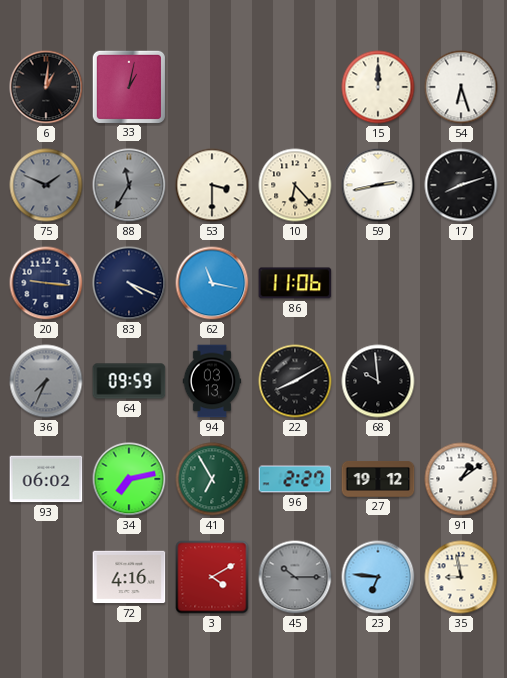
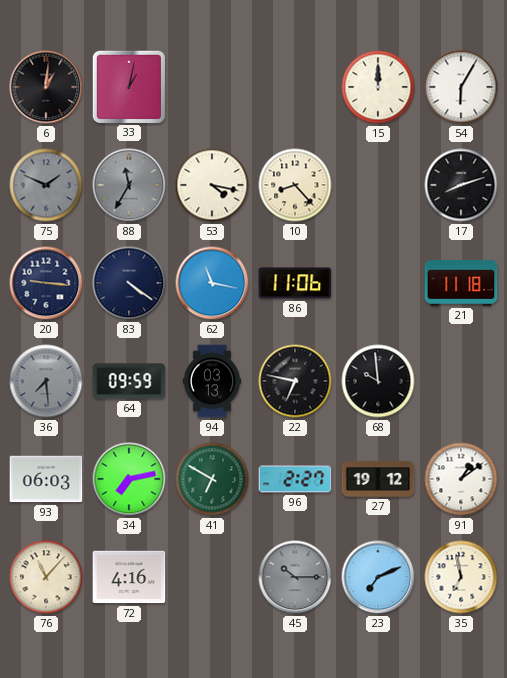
54: 6:27 -> 6:05
53: 3:30 -> 4:17
10: 6:23 -> 8:23
59: 2:43 -> none
83: 4:19 -> 4:21
21: none -> 11:18
36: 7:34 -> 7:29
22: 8:10 -> 6:47
93: 06:02 -> 06:03
41: 6:55 -> 6:50
76: none -> 11:07
3: 4:10 -> none
23: 6:46 -> 7:11
35: 8:58 -> 6:58
